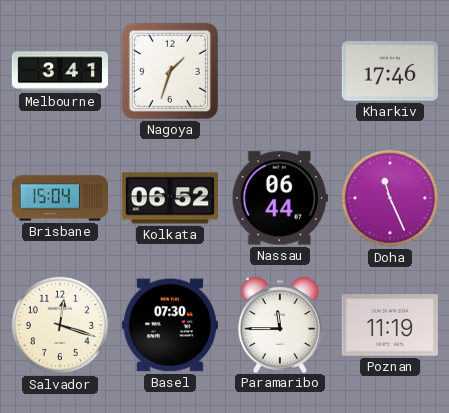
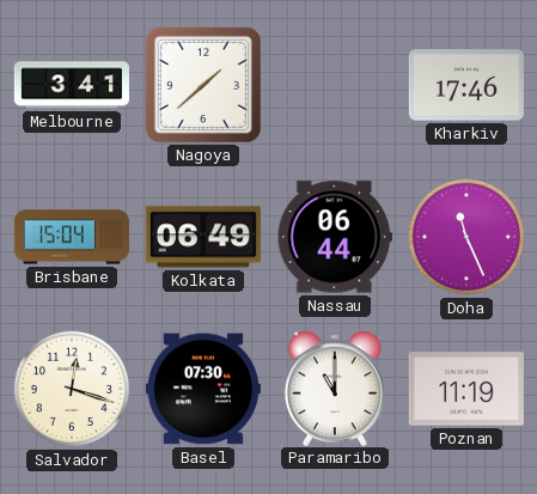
Nagoya: 1:33 -> 1:38
Kolkata: 06:52 -> 06:49
Paramaribo: 11:45 -> 11:00
